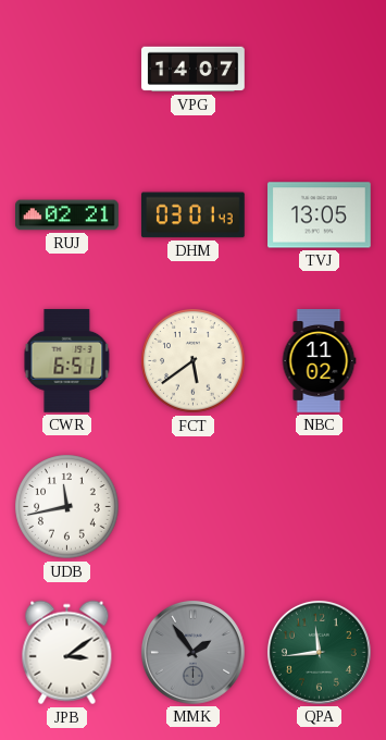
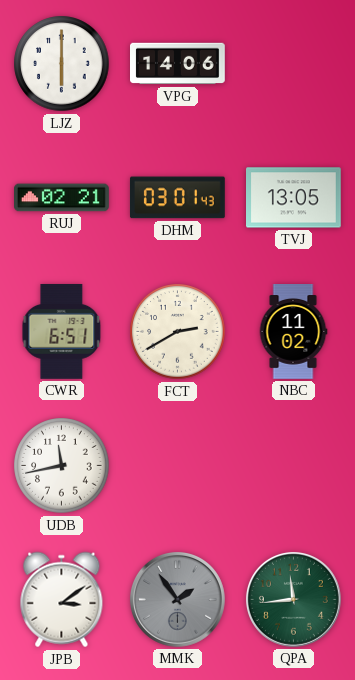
LJZ: none -> 6:00
VPG: 14:07 -> 14:06
FCT: 5:39 -> 2:40
